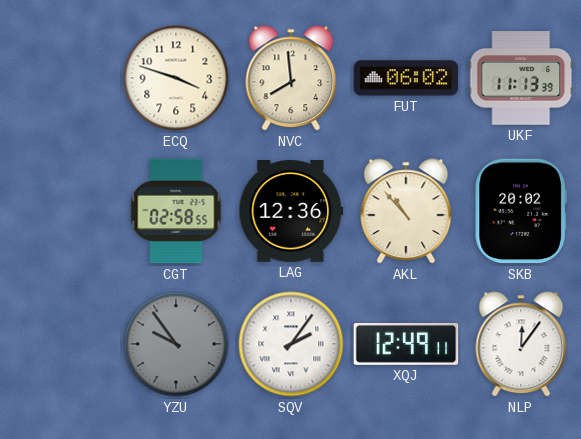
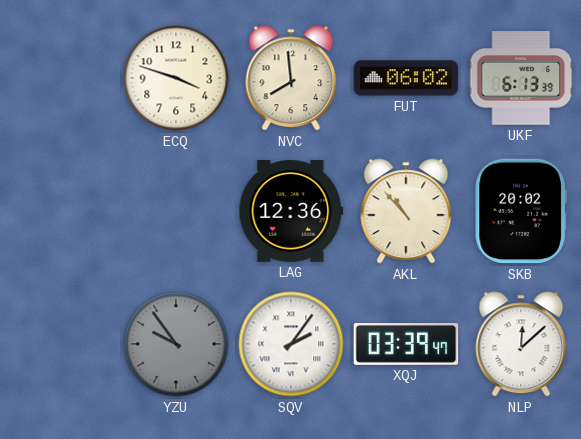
UKF: 11:13 -> 6:13
CGT: 02:58 -> none
XQJ: 12:49 -> 03:39
NLP: 12:06 -> 12:08
